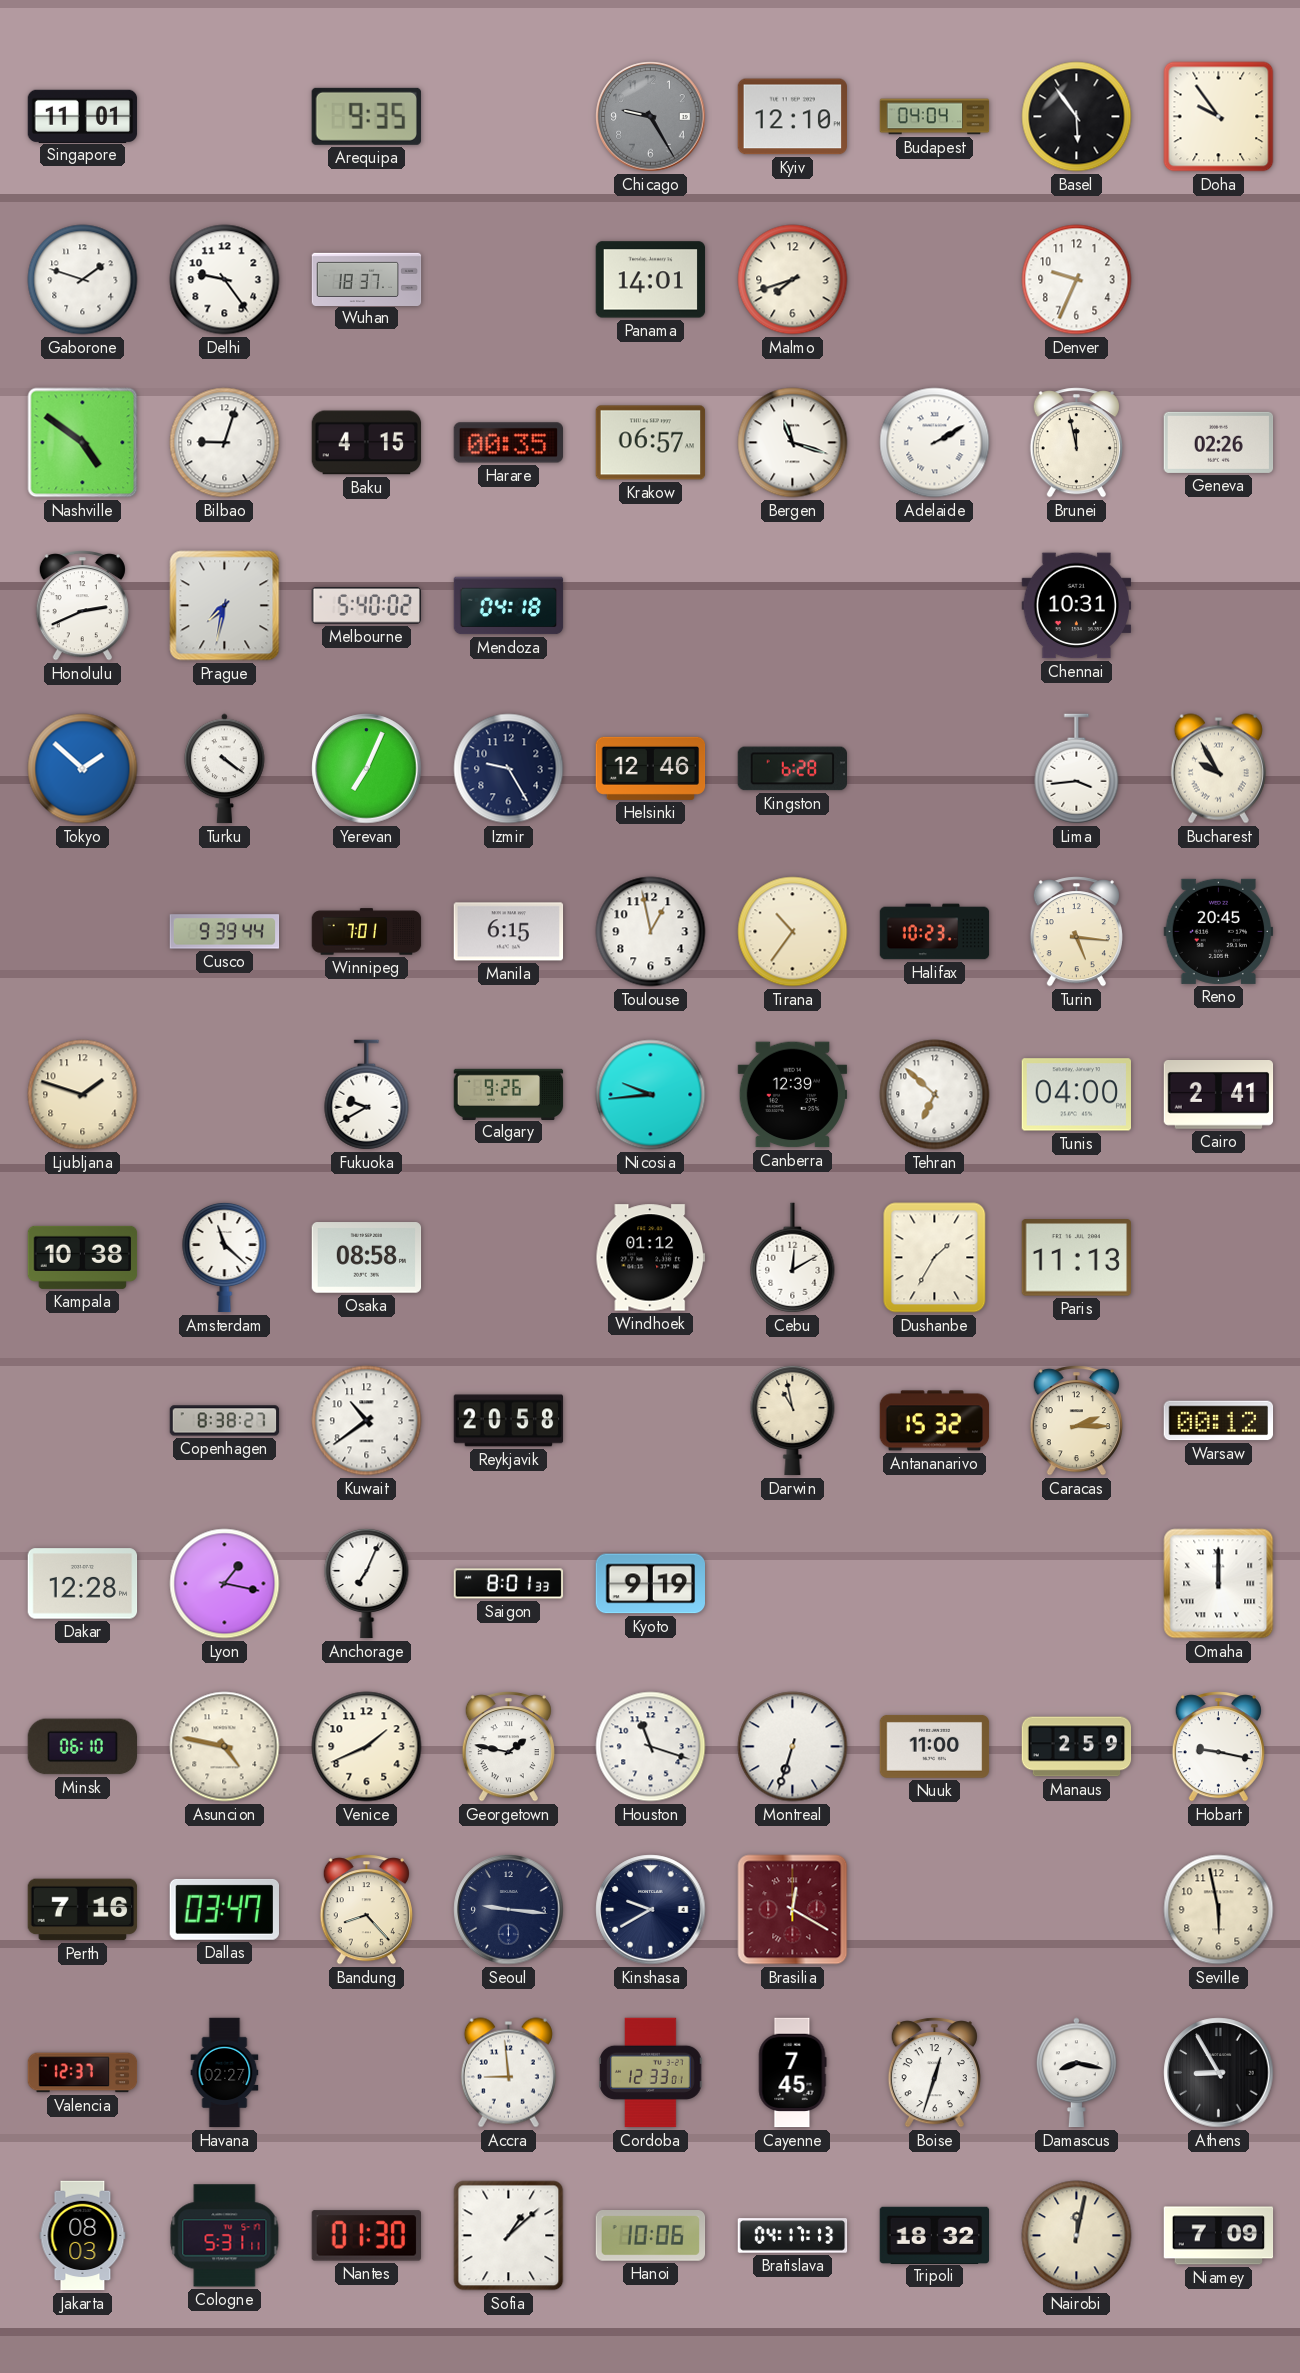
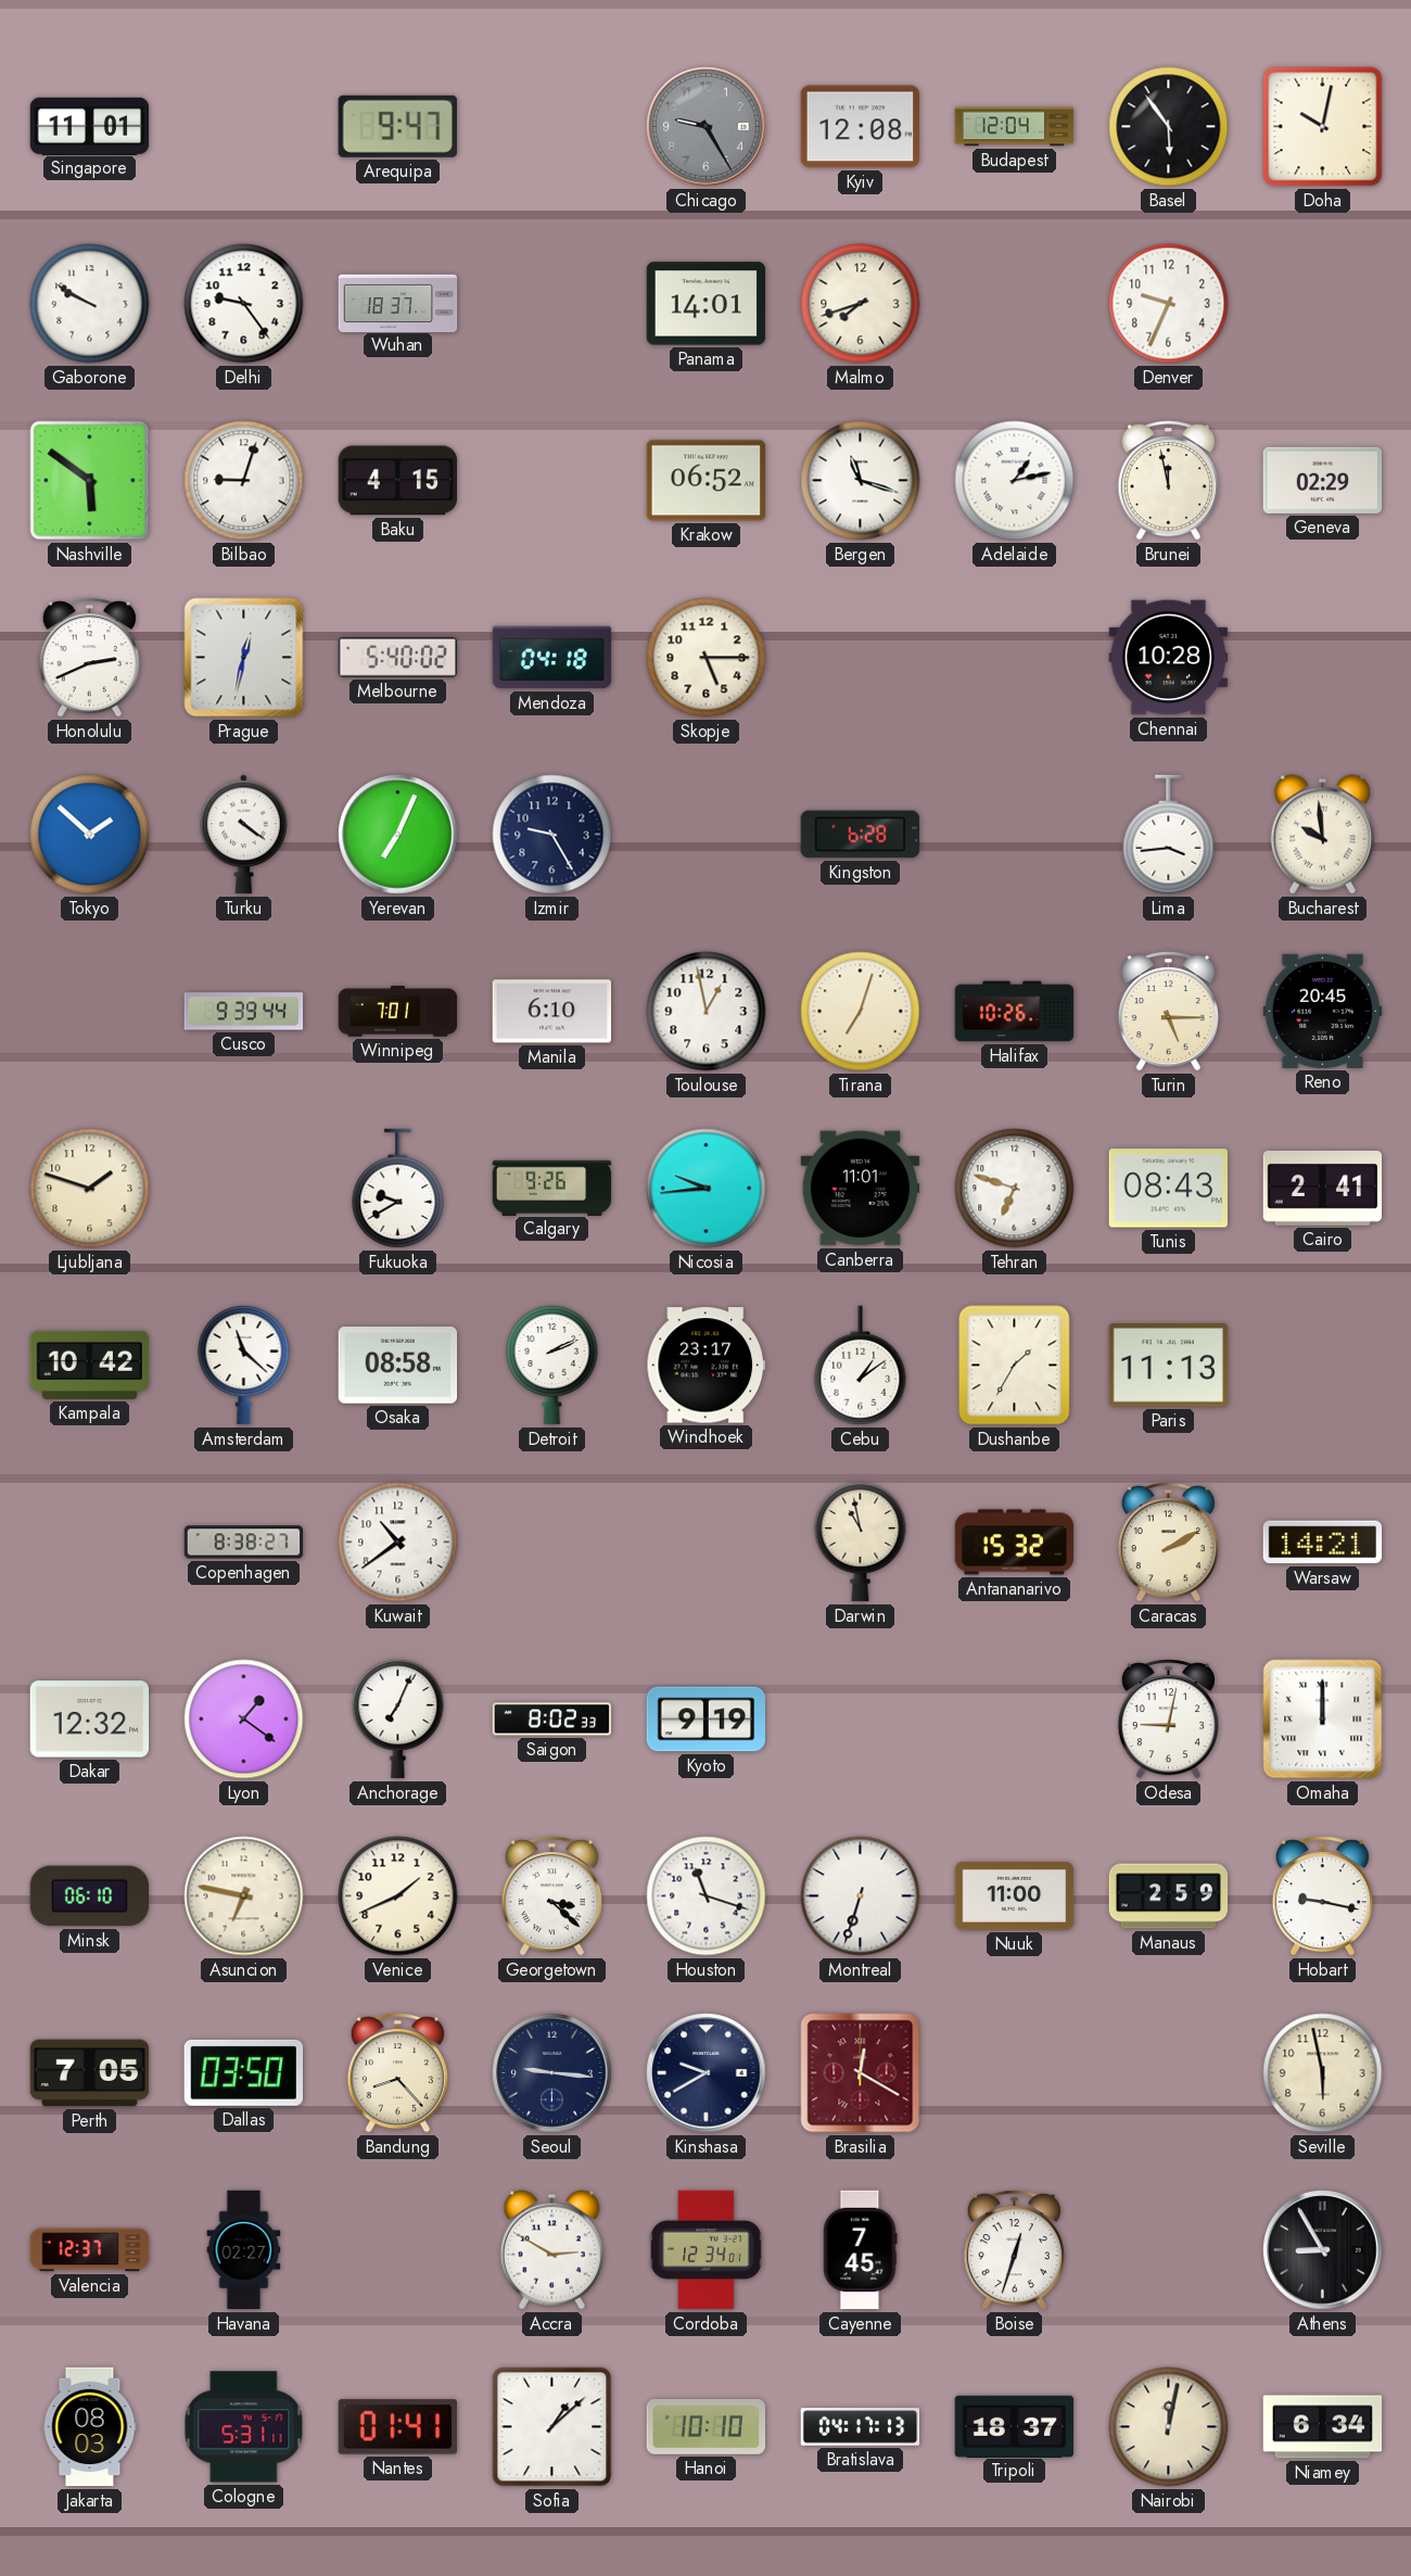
Arequipa: 9:35 -> 9:47
Kyiv: 12:10 -> 12:08
Budapest: 04:04 -> 12:04
Doha: 9:54 -> 10:02
Gaborone: 1:48 -> 9:50
Nashville: 4:51 -> 5:51
Harare: 00:35 -> none
Krakow: 06:57 -> 06:52
Adelaide: 2:10 -> 1:13
Geneva: 02:26 -> 02:29
Prague: 7:32 -> 12:32
Skopje: none -> 5:15
Chennai: 10:31 -> 10:28
Helsinki: 12:46 -> none
Bucharest: 9:55 -> 9:59
Manila: 6:15 -> 6:10
Tirana: 10:36 -> 7:03
Halifax: 10:23 -> 10:26
Turin: 5:16 -> 5:15
Canberra: 12:39 -> 11:01
Tehran: 6:52 -> 6:48
Tunis: 04:00 -> 08:43
Kampala: 10:38 -> 10:42
Detroit: none -> 2:11
Windhoek: 01:12 -> 23:17
Cebu: 12:10 -> 1:09
Reykjavik: 20:58 -> none
Caracas: 2:15 -> 2:10
Warsaw: 00:12 -> 14:21
Dakar: 12:28 -> 12:32
Lyon: 1:17 -> 1:21
Saigon: 8:01 -> 8:02
Odesa: none -> 9:02
Asuncion: 4:47 -> 6:47
Georgetown: 1:47 -> 3:22
Perth: 7:16 -> 7:05
Dallas: 03:47 -> 03:50
Accra: 8:59 -> 2:50
Cordoba: 12:33 -> 12:34
Damascus: 8:17 -> none
Nantes: 01:30 -> 01:41
Hanoi: 10:06 -> 10:10
Tripoli: 18:32 -> 18:37
Niamey: 7:09 -> 6:34
